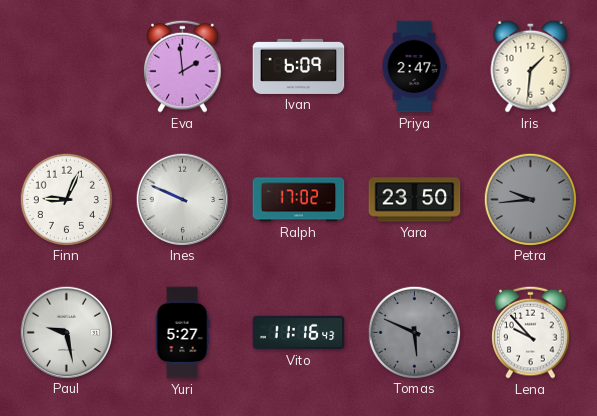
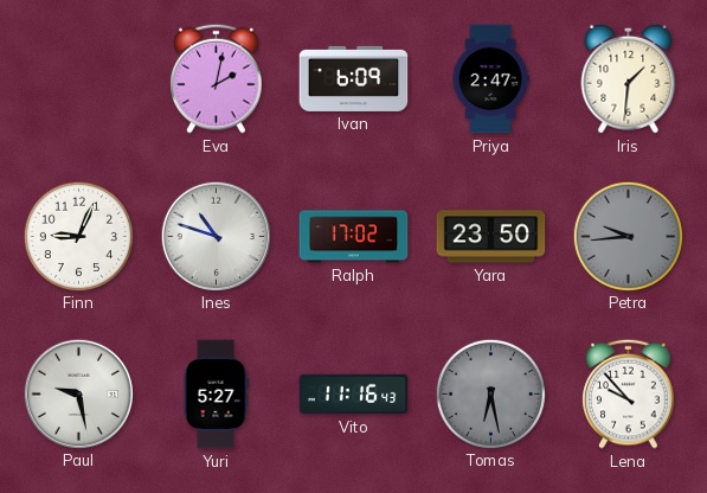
Eva: 1:59 -> 2:02
Ines: 9:49 -> 10:48
Tomas: 5:49 -> 6:28
